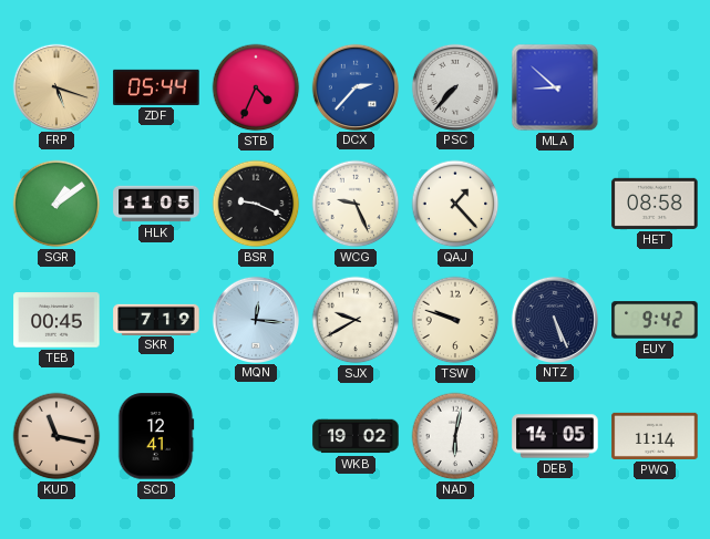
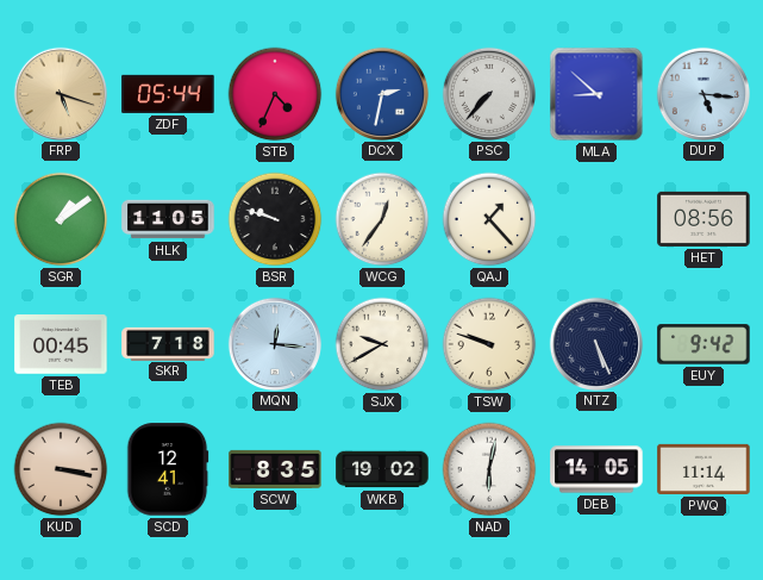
DCX: 2:37 -> 2:32
DUP: none -> 5:16
BSR: 9:19 -> 9:48
WCG: 9:26 -> 12:36
HET: 08:58 -> 08:56
SKR: 7:19 -> 7:18
KUD: 11:17 -> 3:17
SCW: none -> 8:35
